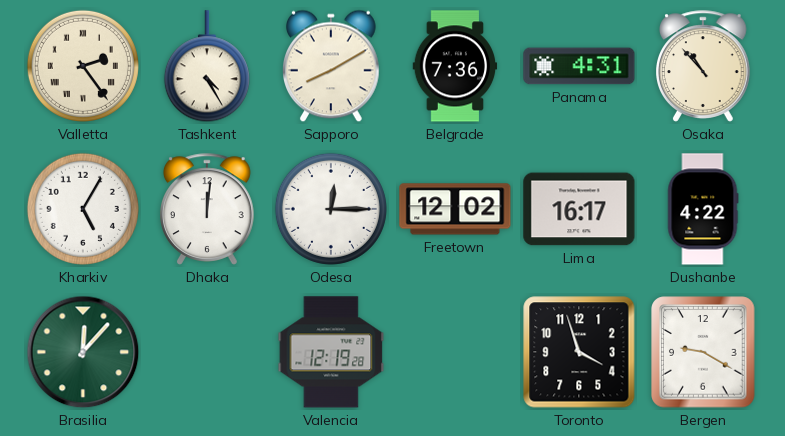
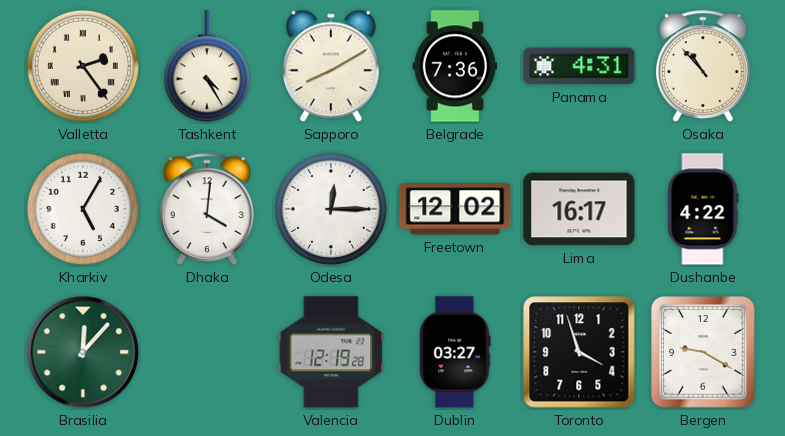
Dhaka: 12:01 -> 4:01
Dublin: none -> 03:27
